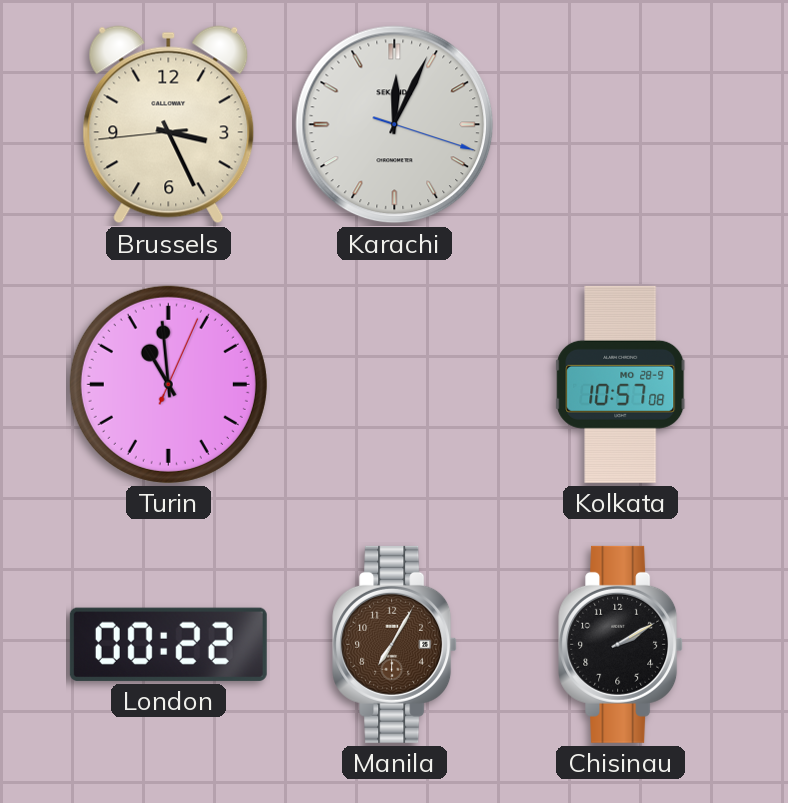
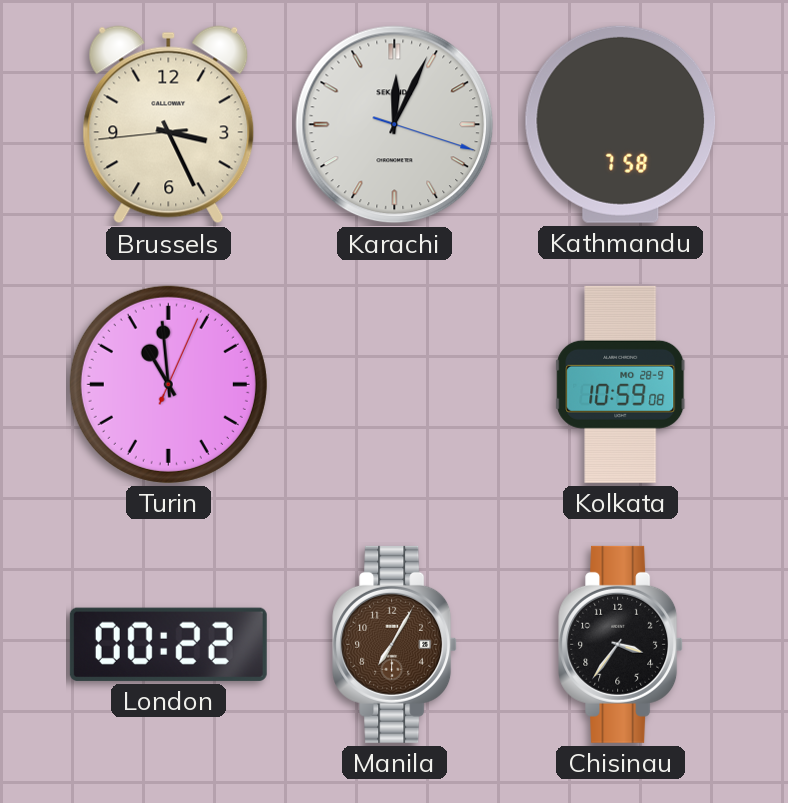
Kathmandu: none -> 7:58
Kolkata: 10:57 -> 10:59
Chisinau: 2:10 -> 3:36
